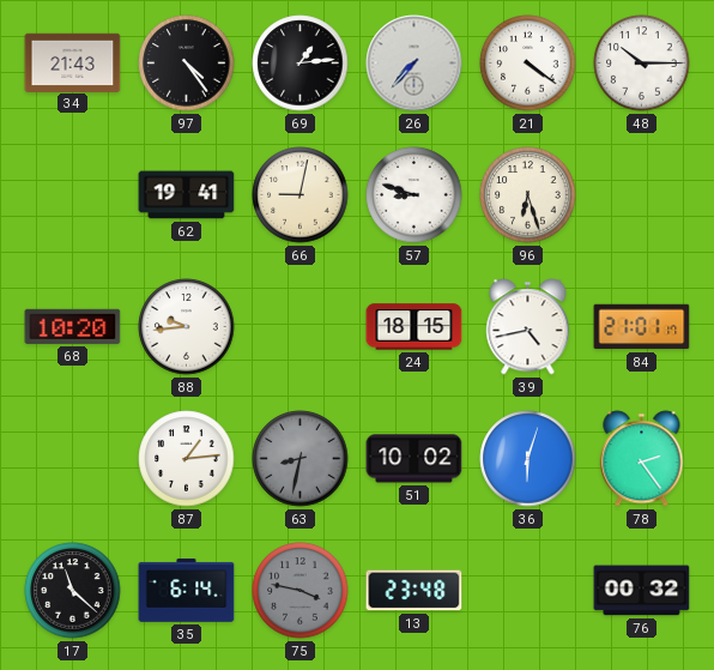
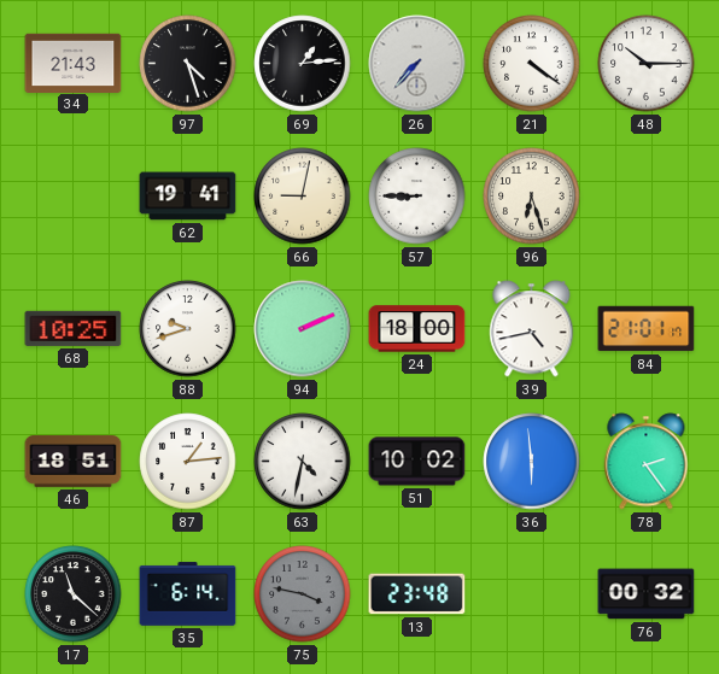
97: 4:24 -> 4:27
57: 8:48 -> 8:45
68: 10:20 -> 10:25
88: 9:44 -> 9:42
94: none -> 2:11
24: 18:15 -> 18:00
46: none -> 18:51
63: 8:32 -> 4:32
63 dial: grey -> white
36: 6:03 -> 5:59
